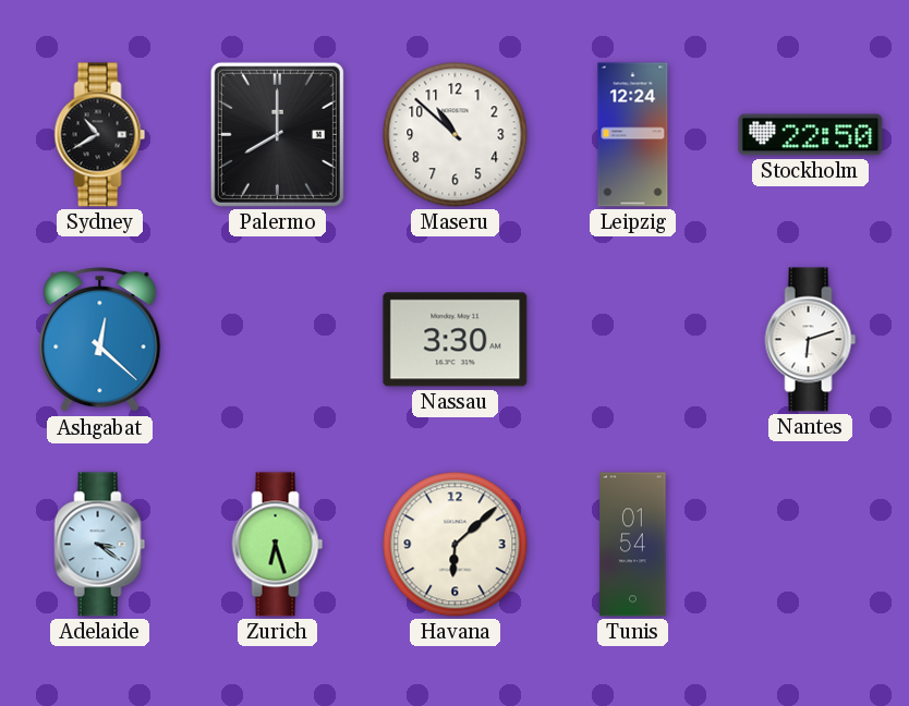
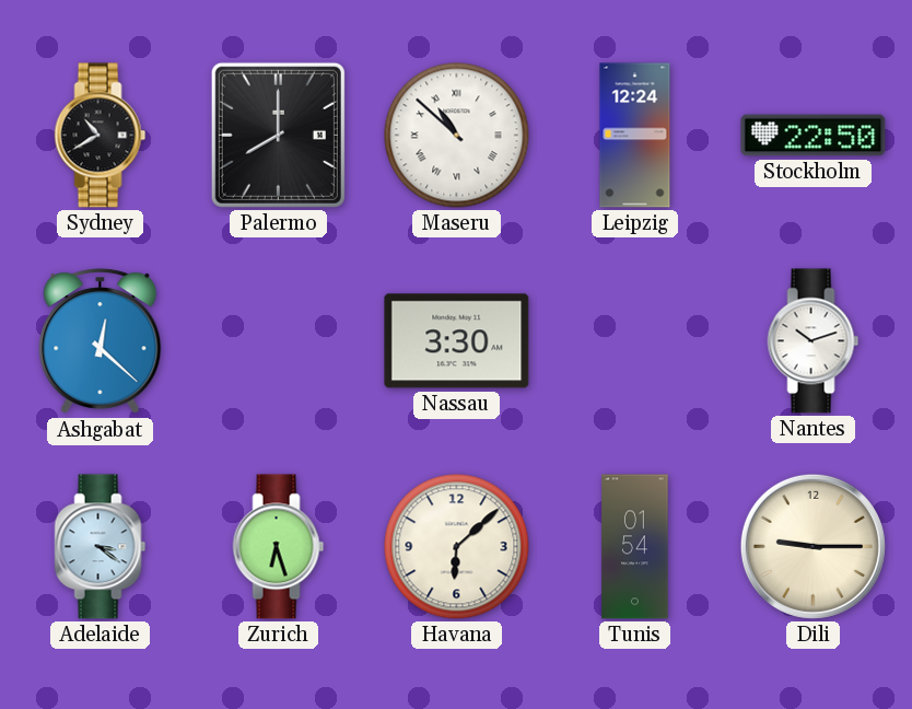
Maseru numerals: Arabic -> Roman
Nantes: 6:12 -> 10:12
Dili: none -> 9:15
